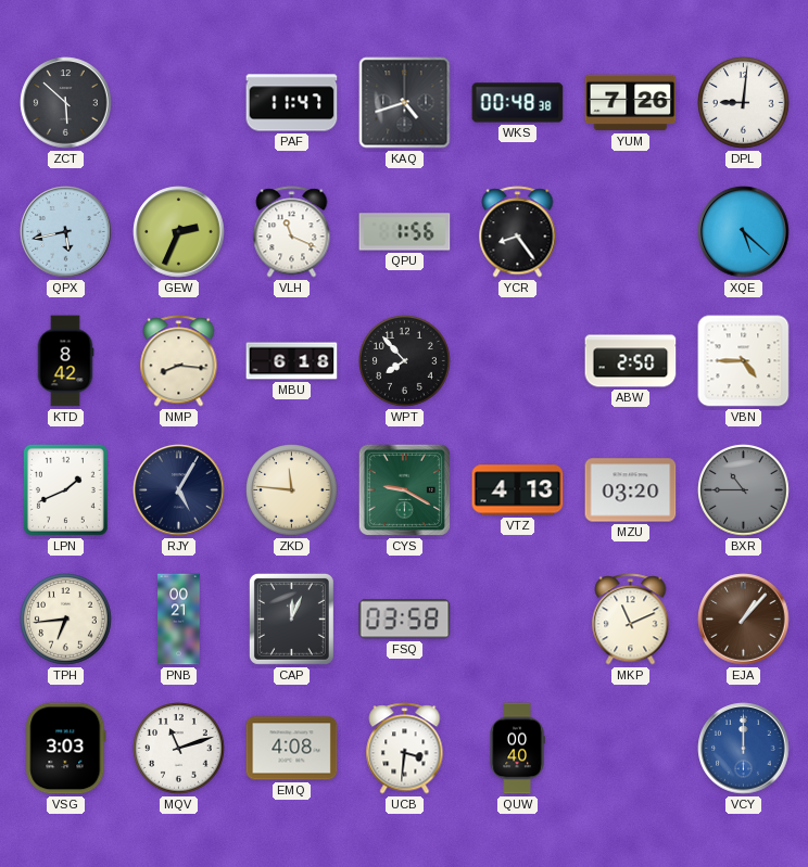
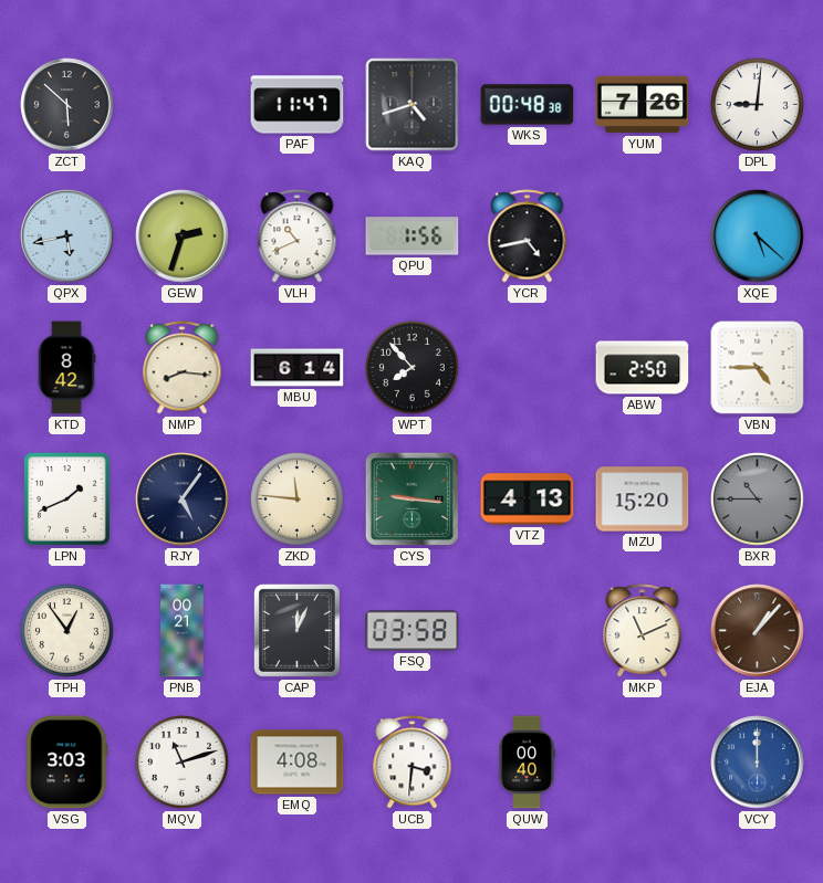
GEW: 2:34 -> 2:33
VLH: 11:19 -> 10:41
YCR: 8:24 -> 4:43
MBU: 6:18 -> 6:14
RJY: 5:05 -> 5:06
CYS: 9:20 -> 9:16
MZU: 03:20 -> 15:20
TPH: 6:44 -> 12:54
